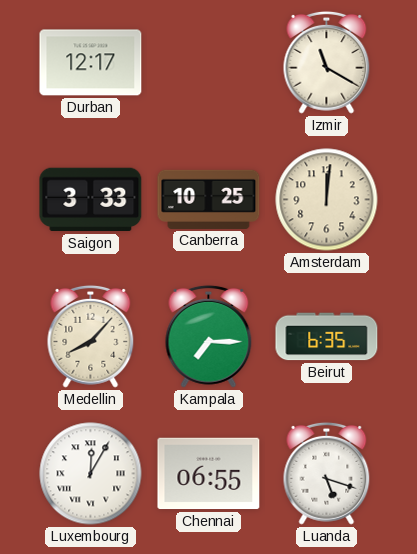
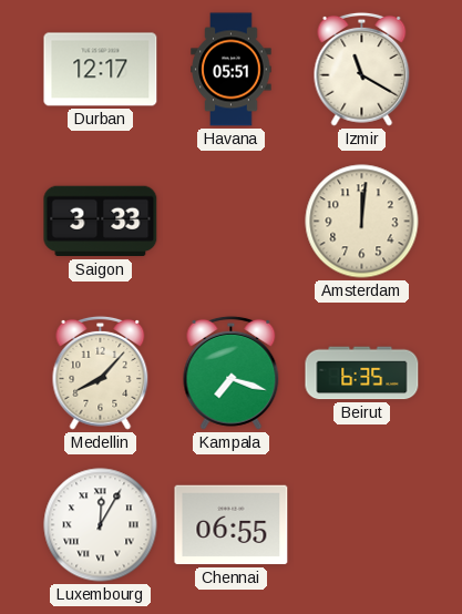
Havana: none -> 05:51
Canberra: 10:25 -> none
Kampala: 7:15 -> 7:18
Luanda: 5:18 -> none
